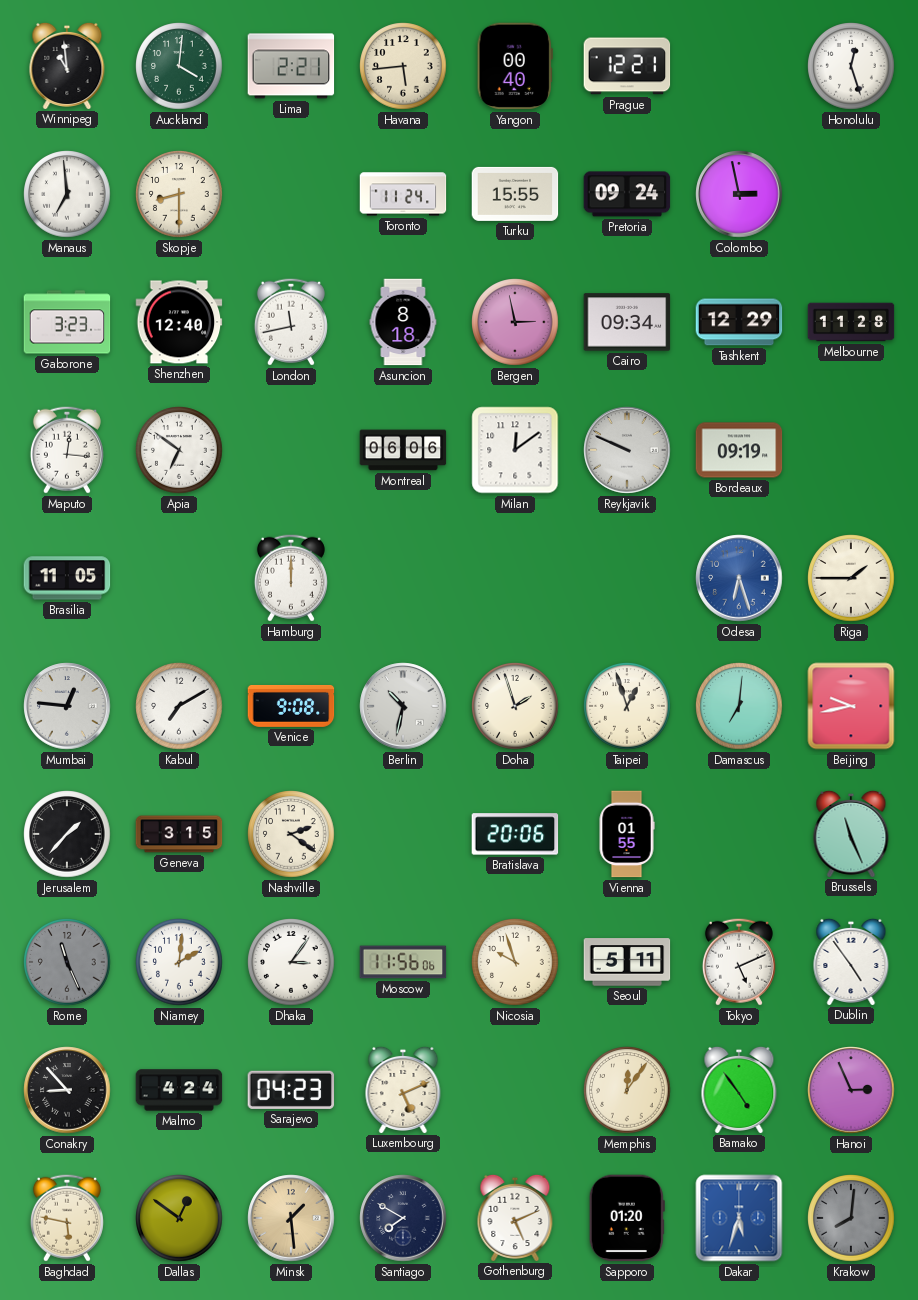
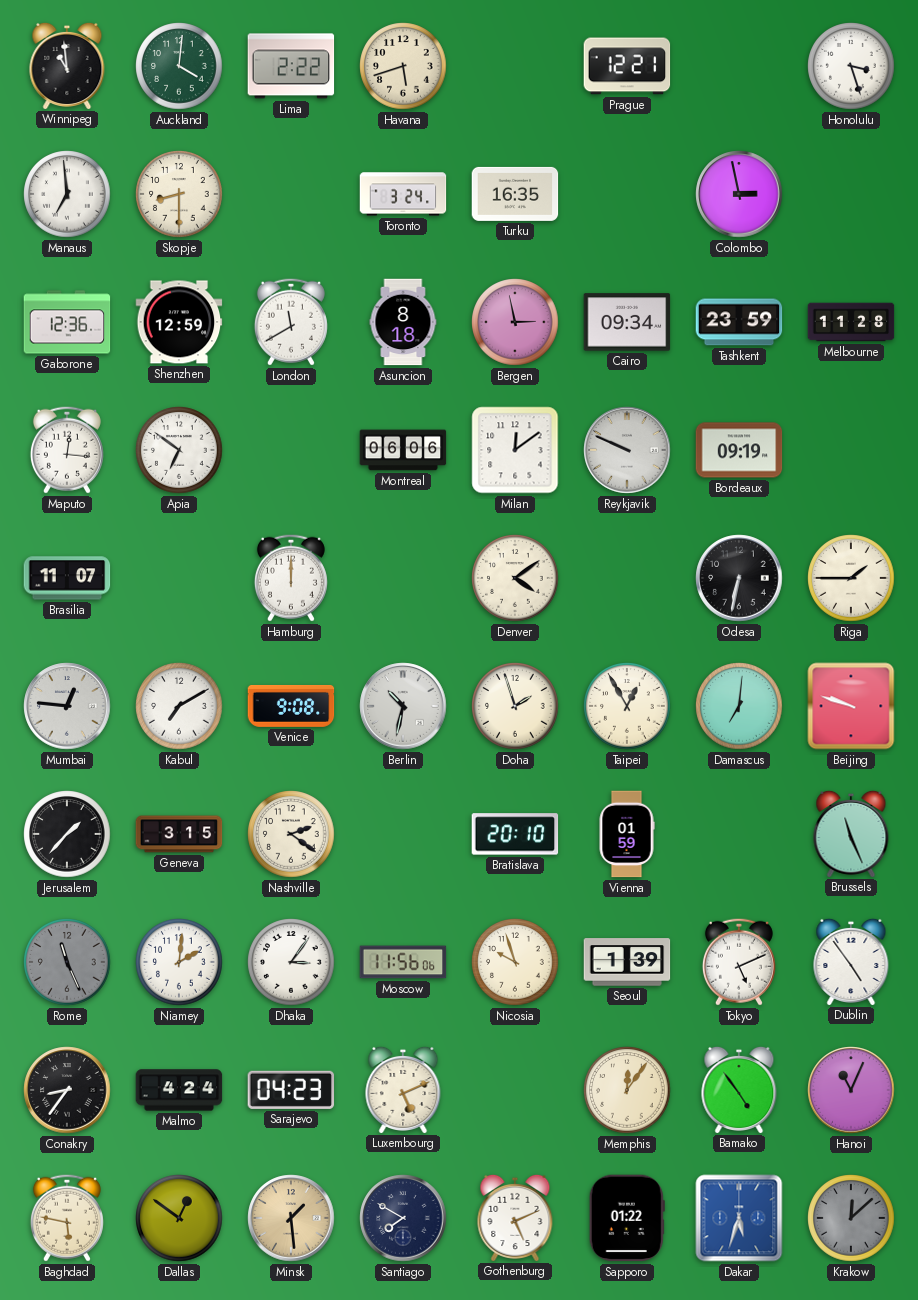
Lima: 2:21 -> 2:22
Havana: 5:44 -> 5:42
Yangon: 00:40 -> none
Honolulu: 12:27 -> 3:27
Toronto: 11:24 -> 3:24
Turku: 15:55 -> 16:35
Pretoria: 09:24 -> none
Gaborone: 3:23 -> 12:36
Shenzhen: 12:40 -> 12:59
London: 11:43 -> 11:40
Tashkent: 12:29 -> 23:59
Brasilia: 11:05 -> 11:07
Denver: none -> 4:09
Odesa: 6:27 -> 6:32
Odesa dial: blue -> black
Taipei: 12:57 -> 12:55
Beijing: 9:43 -> 9:48
Bratislava: 20:06 -> 20:10
Vienna: 01:55 -> 01:59
Seoul: 5:11 -> 1:39
Conakry: 8:53 -> 8:36
Hanoi: 2:56 -> 11:04
Sapporo: 01:20 -> 01:22
Krakow: 8:01 -> 12:08
